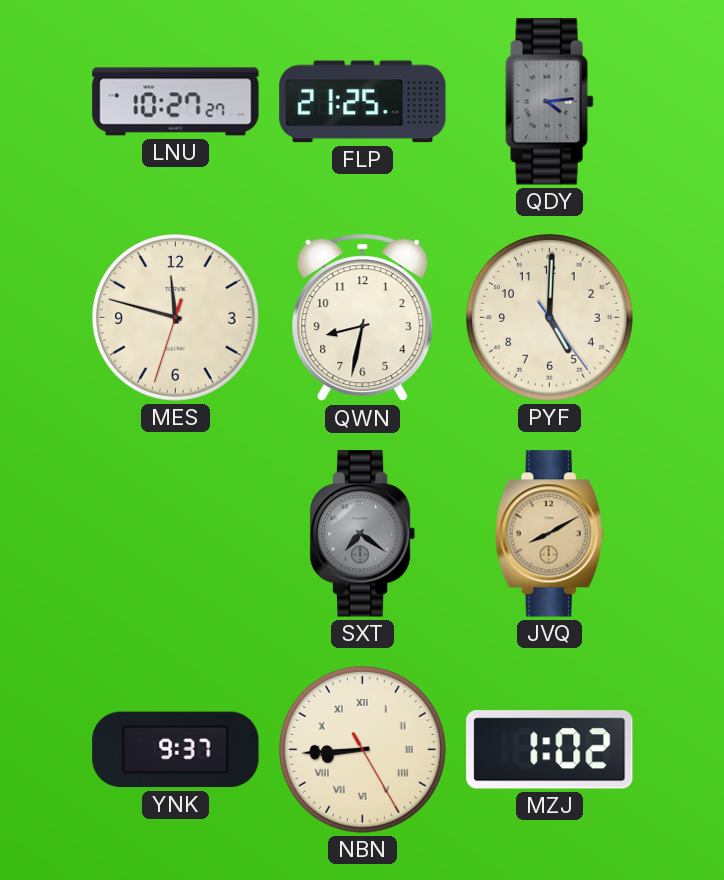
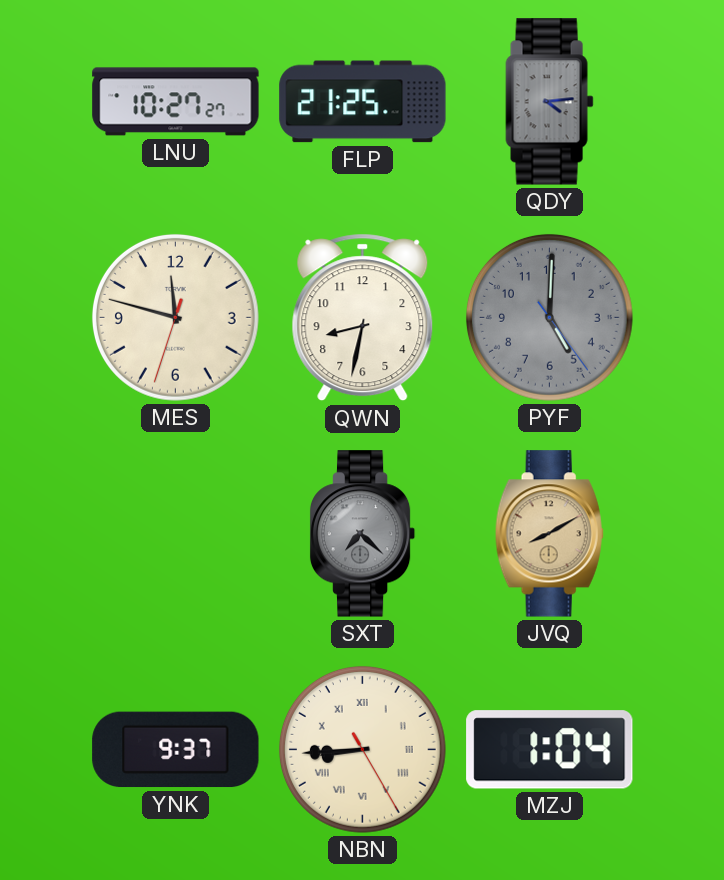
PYF dial: cream -> grey
SXT: 7:21 -> 7:22
MZJ: 1:02 -> 1:04
